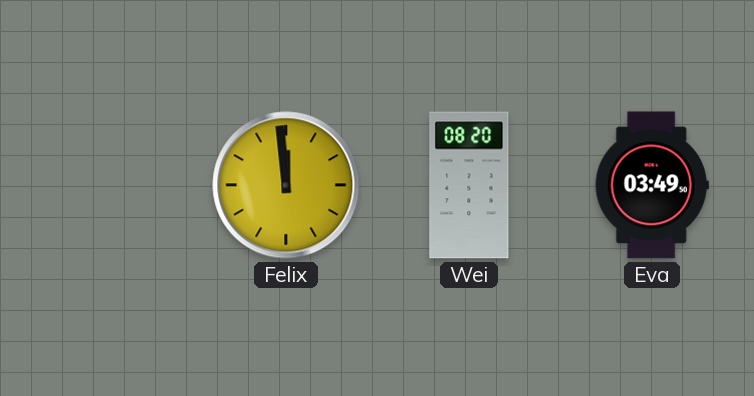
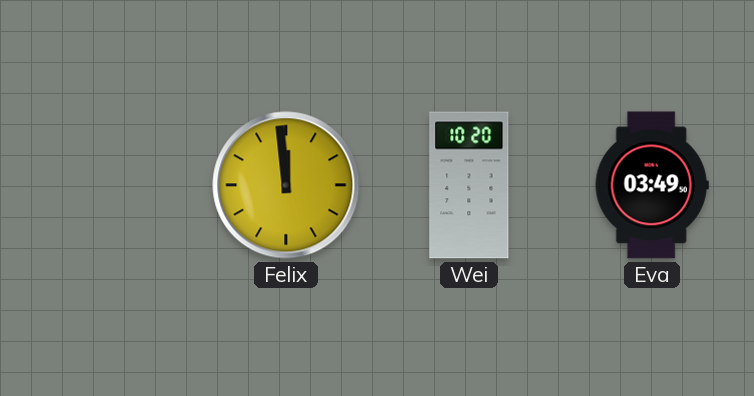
Wei: 08:20 -> 10:20
